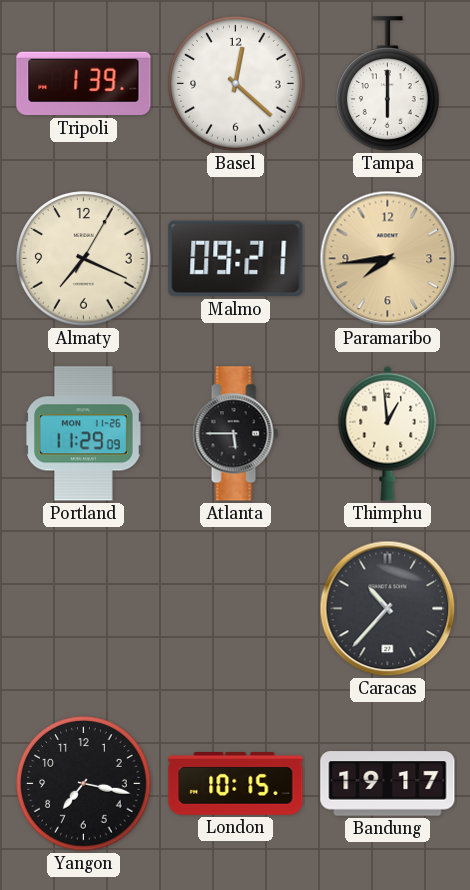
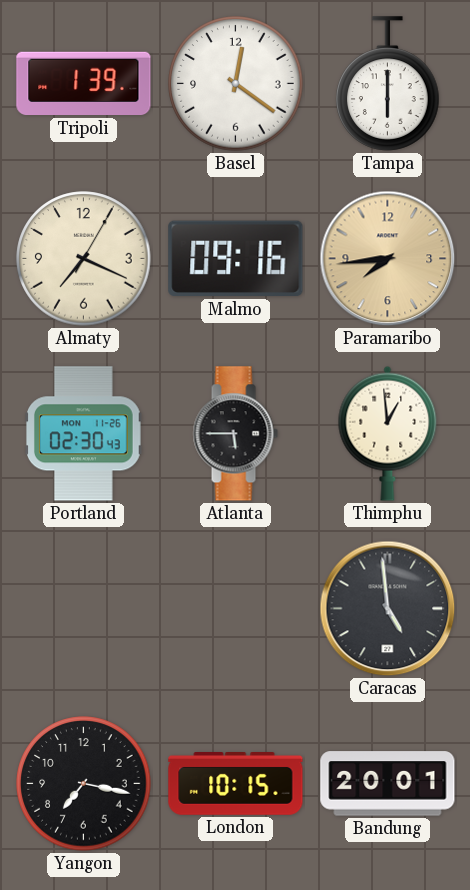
Basel: 12:22 -> 12:21
Malmo: 09:21 -> 09:16
Portland: 11:29 -> 02:30
Caracas: 10:37 -> 4:59
Bandung: 19:17 -> 20:01
